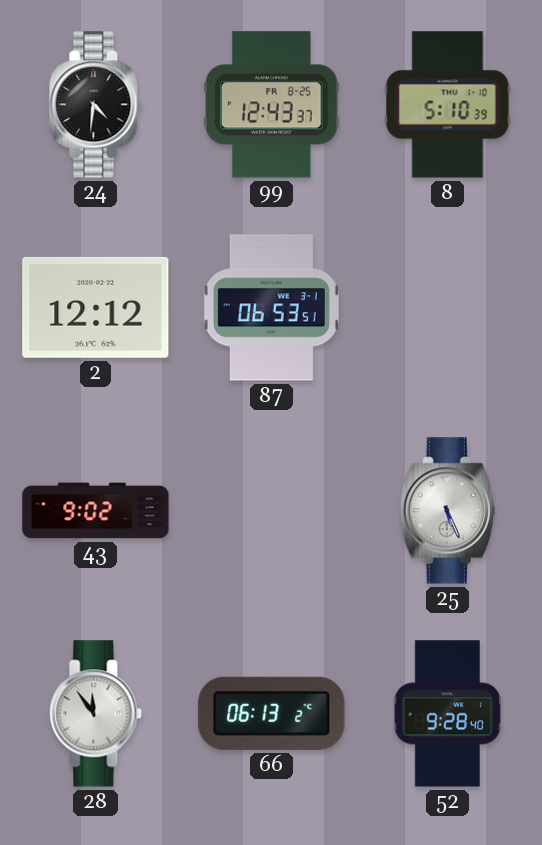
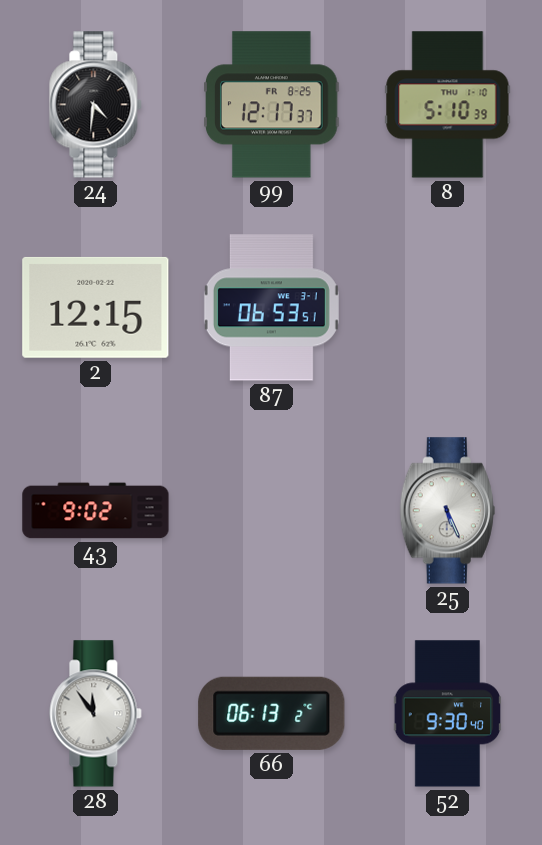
99: 12:43 -> 12:17
2: 12:12 -> 12:15
52: 9:28 -> 9:30
